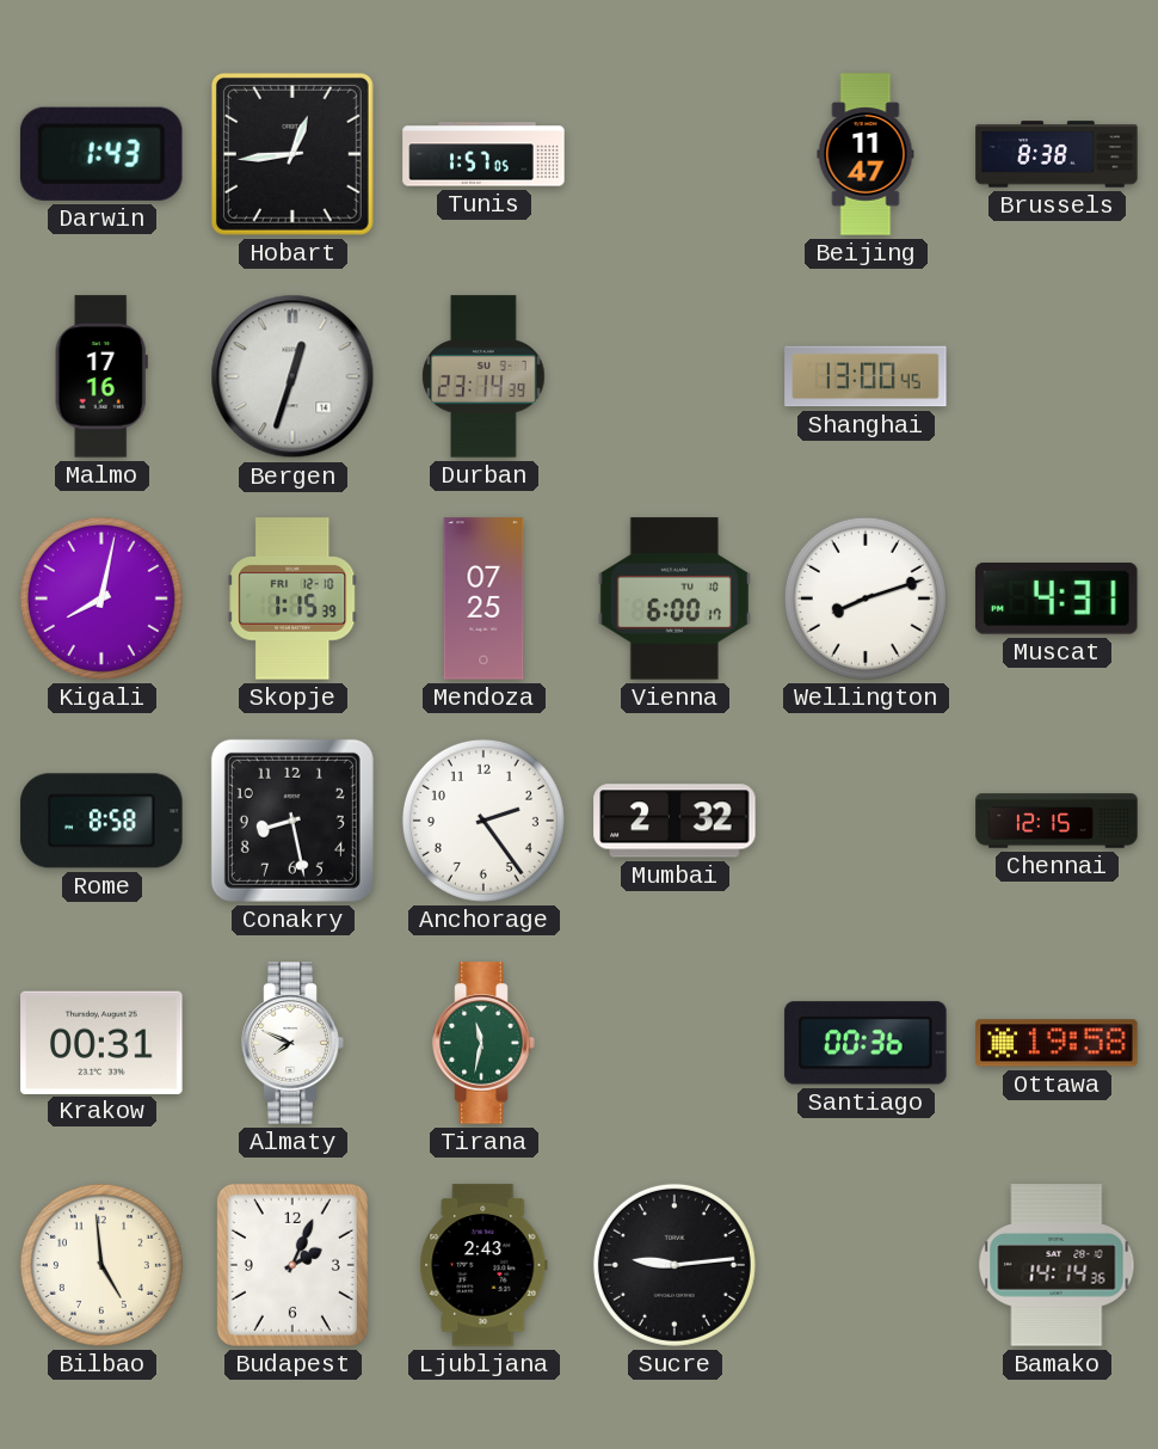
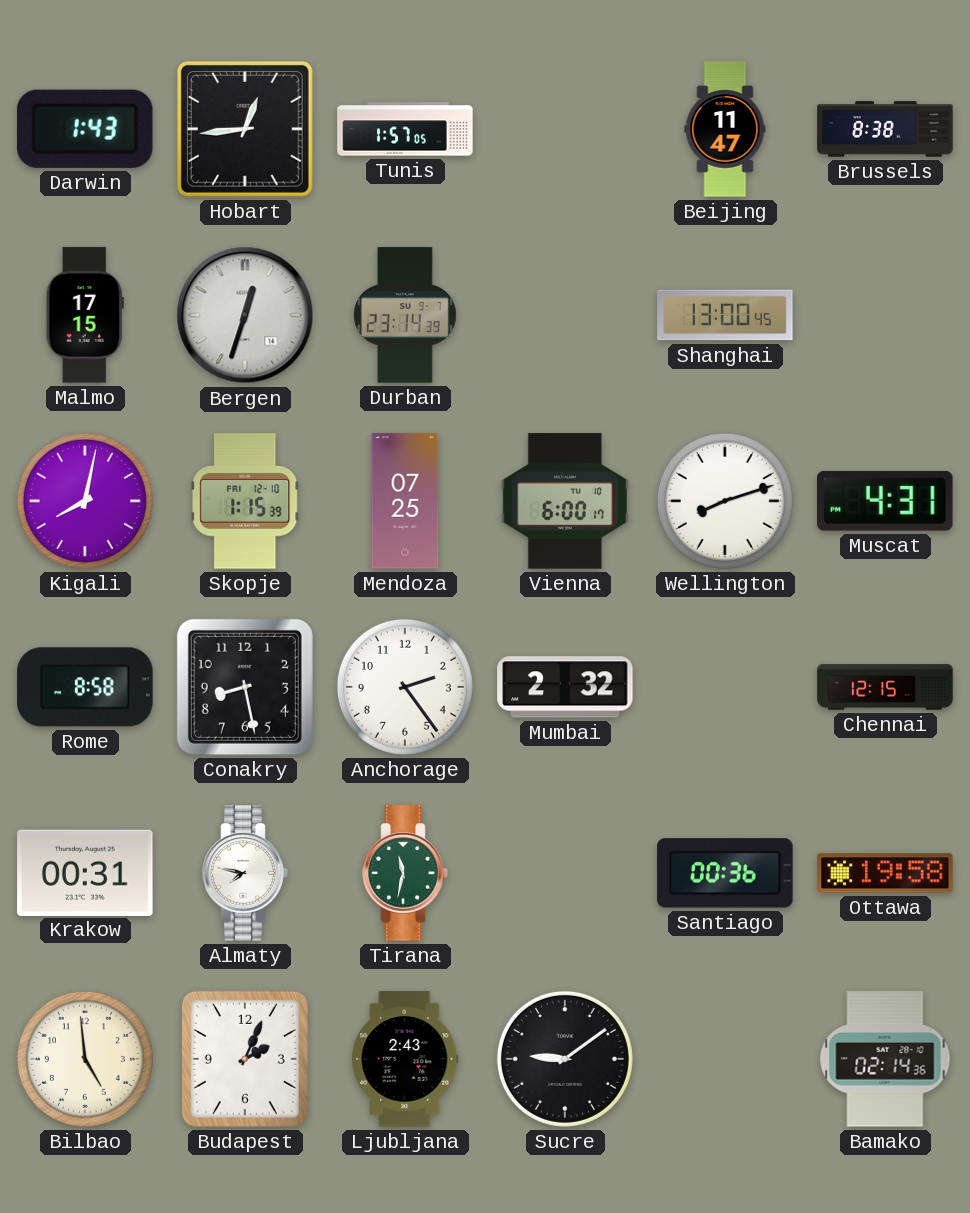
Malmo: 17:16 -> 17:15
Almaty: 7:49 -> 7:47
Sucre: 9:14 -> 9:09
Bamako: 14:14 -> 02:14
